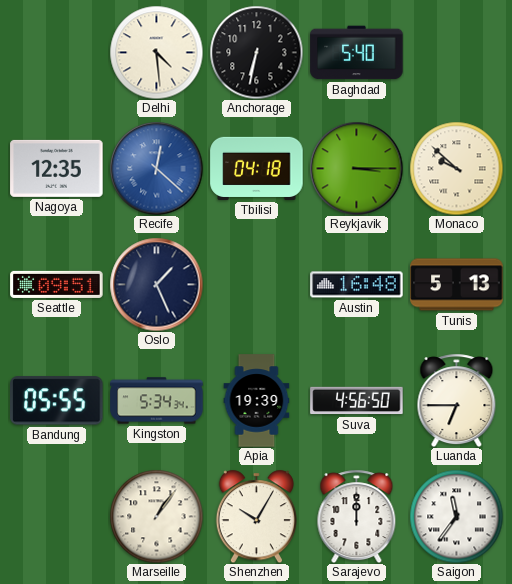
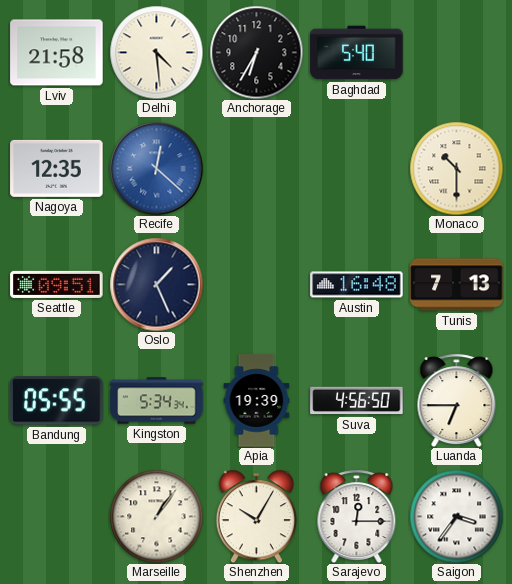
Lviv: none -> 21:58
Anchorage: 6:32 -> 6:35
Tbilisi: 04:18 -> none
Reykjavik: 3:15 -> none
Monaco: 9:52 -> 10:30
Tunis: 5:13 -> 7:13
Sarajevo: 12:00 -> 12:15
Saigon: 11:36 -> 3:36
